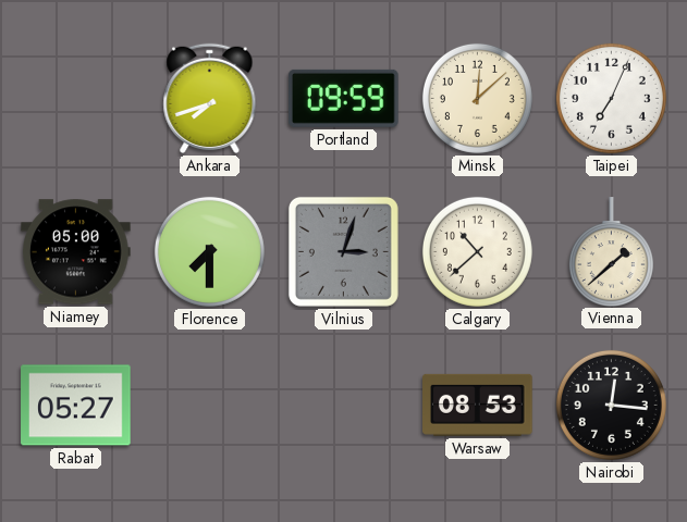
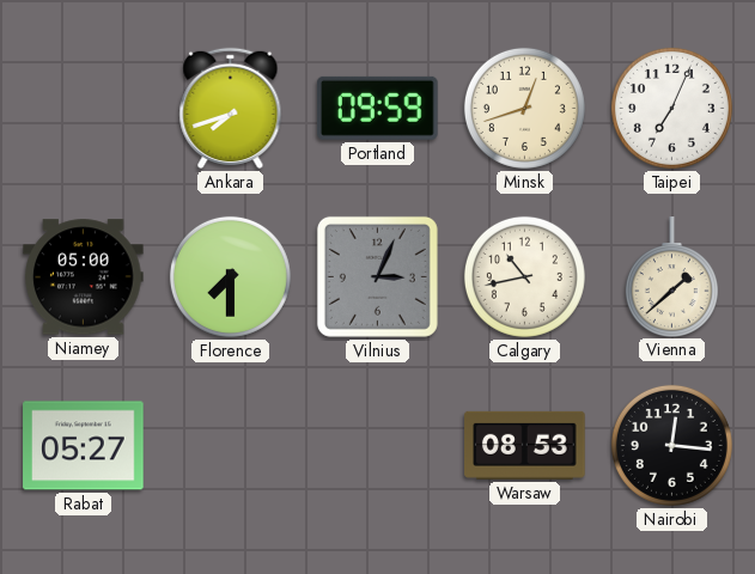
Minsk: 12:08 -> 12:42
Vilnius: 3:03 -> 3:04
Calgary: 10:38 -> 10:43
